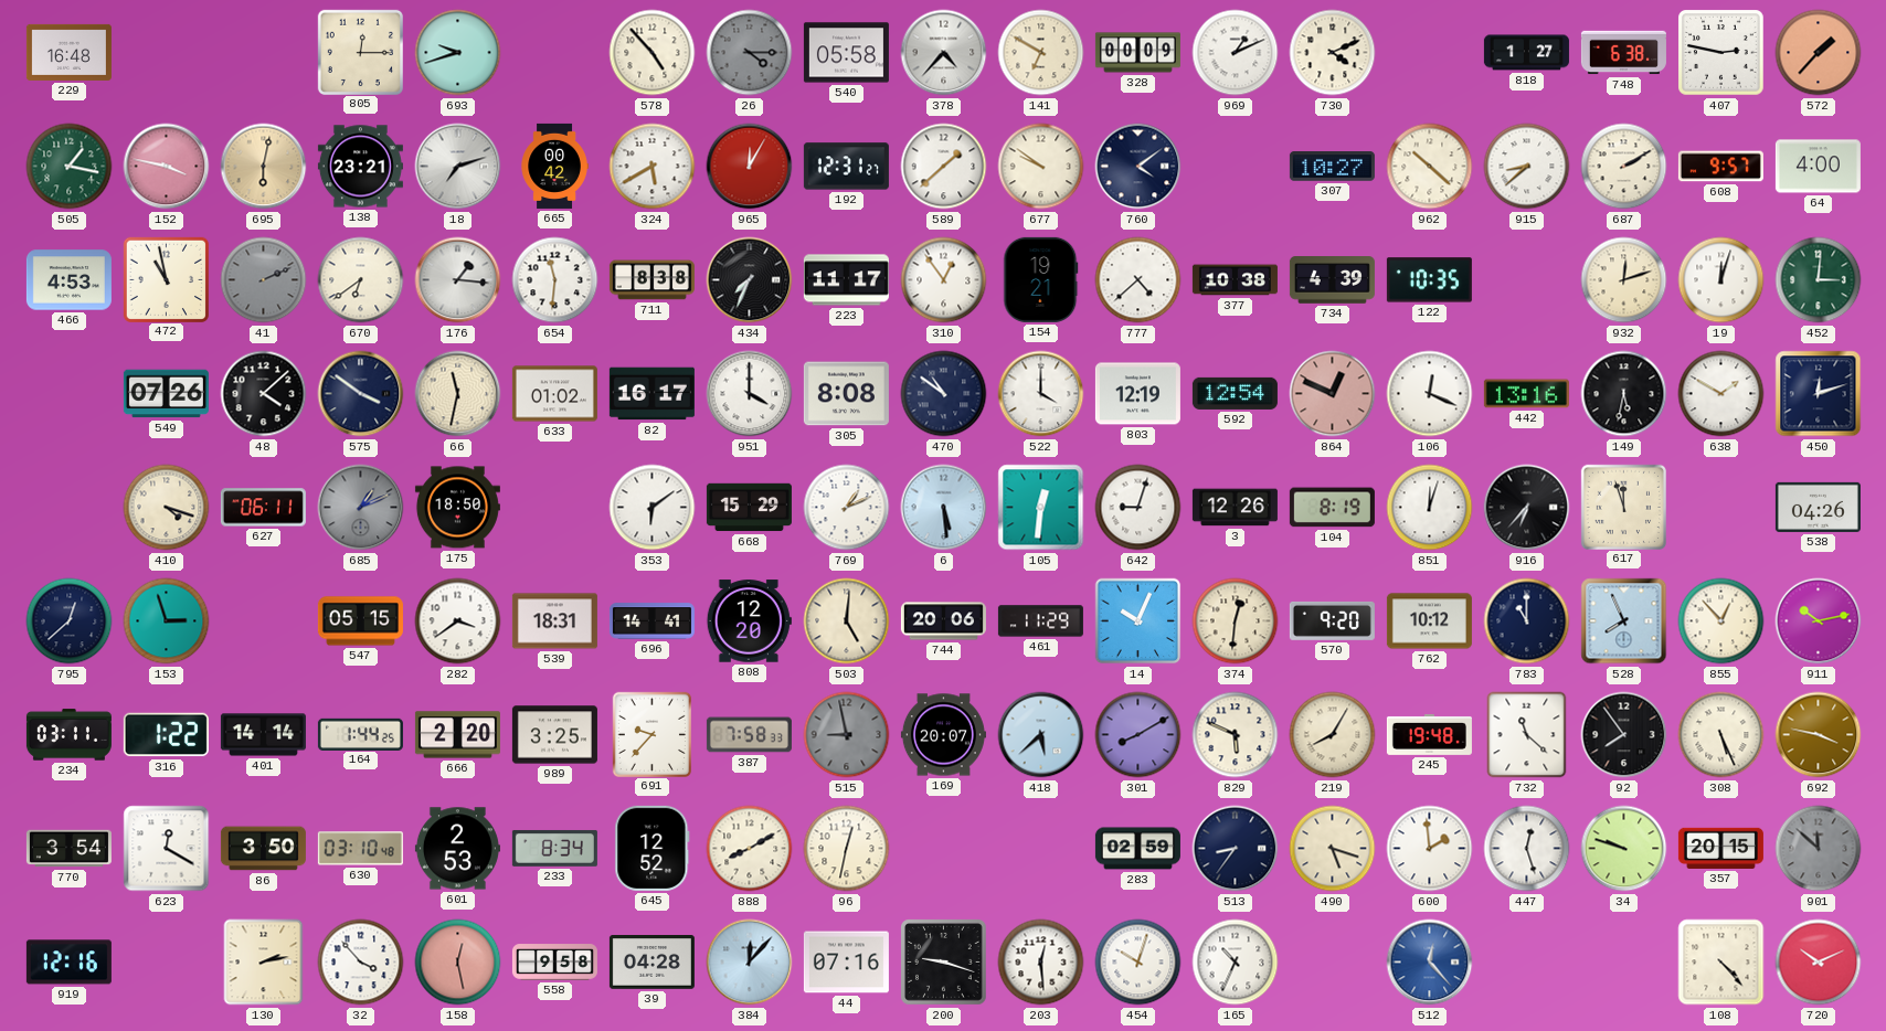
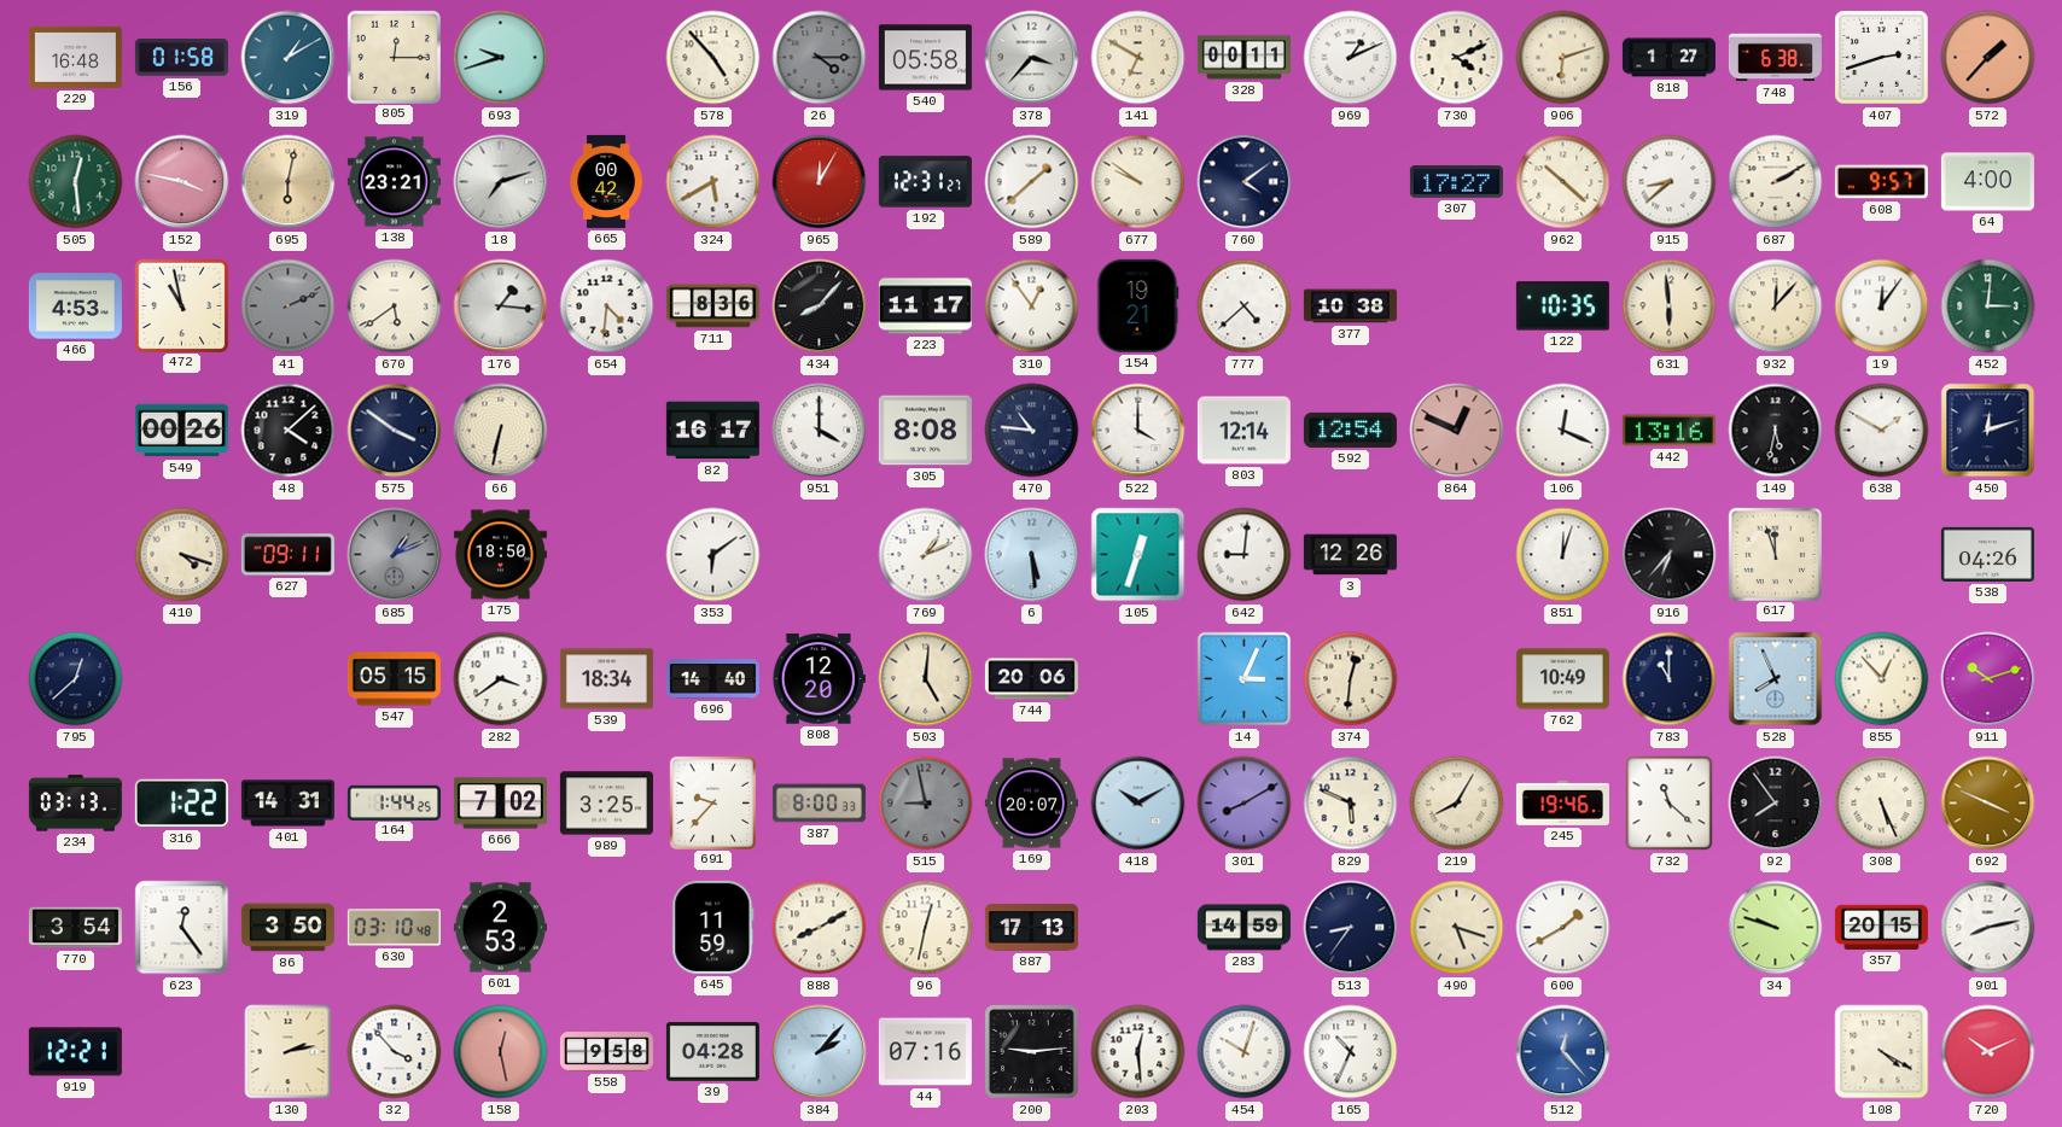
156: none -> 01:58
319: none -> 1:10
378: 4:37 -> 3:37
328: 00:09 -> 00:11
906: none -> 6:12
407: 2:47 -> 2:42
505: 1:17 -> 12:29
307: 10:27 -> 17:27
670: 6:39 -> 5:39
654: 11:31 -> 4:31
711: 8:38 -> 8:36
434: 7:34 -> 8:07
734: 4:39 -> none
631: none -> 5:59
932: 12:12 -> 12:07
19: 12:03 -> 12:06
549: 07:26 -> 00:26
66: 11:32 -> 6:32
633: 01:02 -> none
470: 10:51 -> 10:46
803: 12:19 -> 12:14
627: 06:11 -> 09:11
668: 15:29 -> none
105: 12:31 -> 12:33
642: 9:03 -> 9:01
104: 8:19 -> none
153: 2:57 -> none
539: 18:31 -> 18:34
696: 14:41 -> 14:40
461: 11:29 -> none
14: 10:04 -> 3:04
570: 9:20 -> none
762: 10:12 -> 10:49
911: 10:13 -> 10:12
234: 03:11 -> 03:13
401: 14:14 -> 14:31
666: 2:20 -> 7:02
387: 7:58 -> 8:00
418: 5:38 -> 10:10
245: 19:48 -> 19:46
692: 3:47 -> 3:49
623: 12:20 -> 12:24
233: 8:34 -> none
645: 12:52 -> 11:59
887: none -> 17:13
283: 02:59 -> 14:59
600: 1:59 -> 1:40
447: 12:27 -> none
901: 11:52 -> 8:13
901 dial: grey -> white
919: 12:16 -> 12:21
384: 12:07 -> 2:07
200: 9:18 -> 9:14
108: 4:23 -> 4:20
